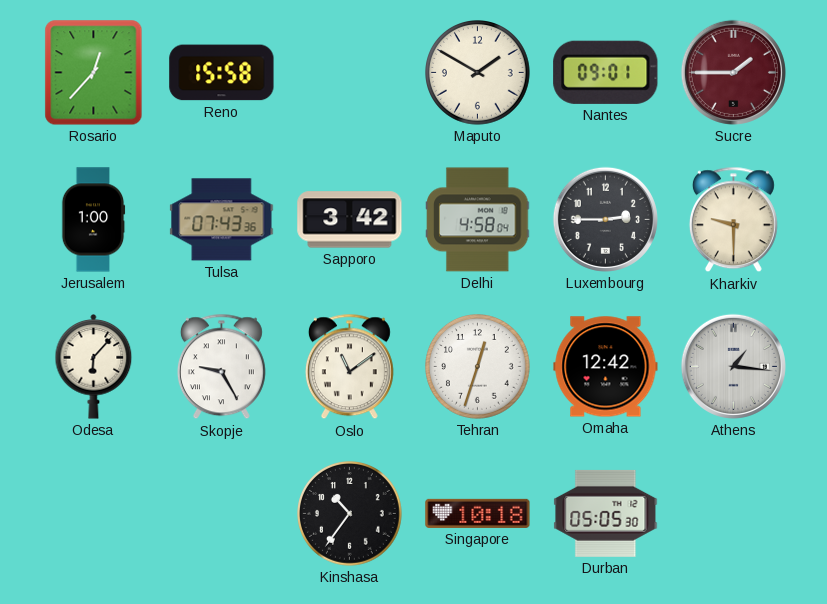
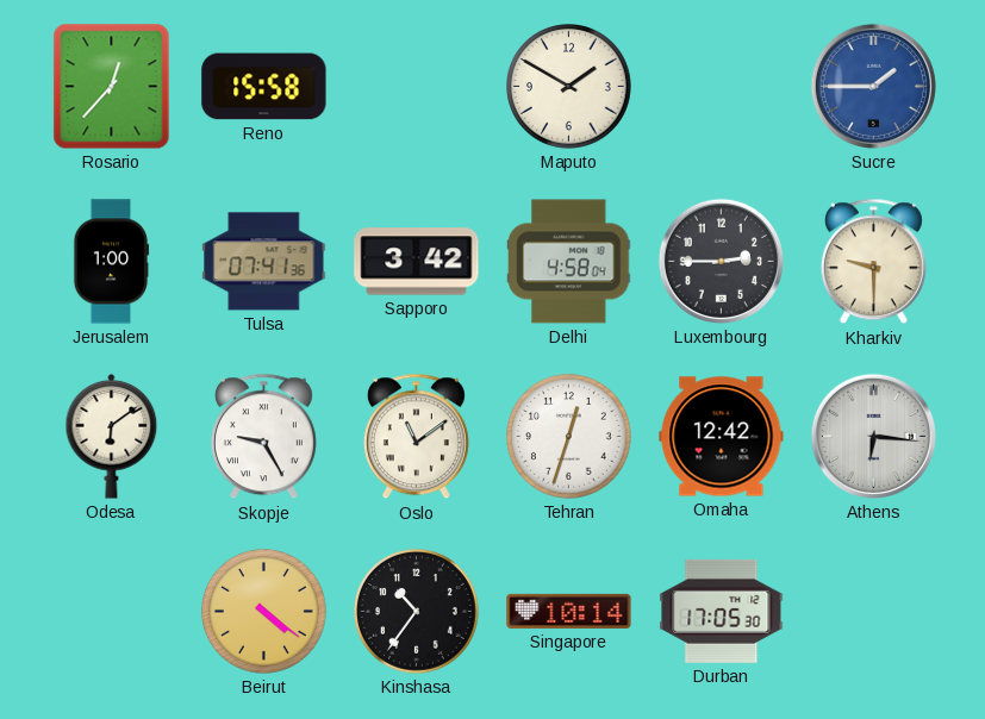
Nantes: 09:01 -> none
Sucre dial: burgundy -> blue
Tulsa: 07:43 -> 07:41
Odesa: 6:07 -> 6:09
Athens: 1:16 -> 6:16
Beirut: none -> 4:21
Singapore: 10:18 -> 10:14
Durban: 05:05 -> 17:05
